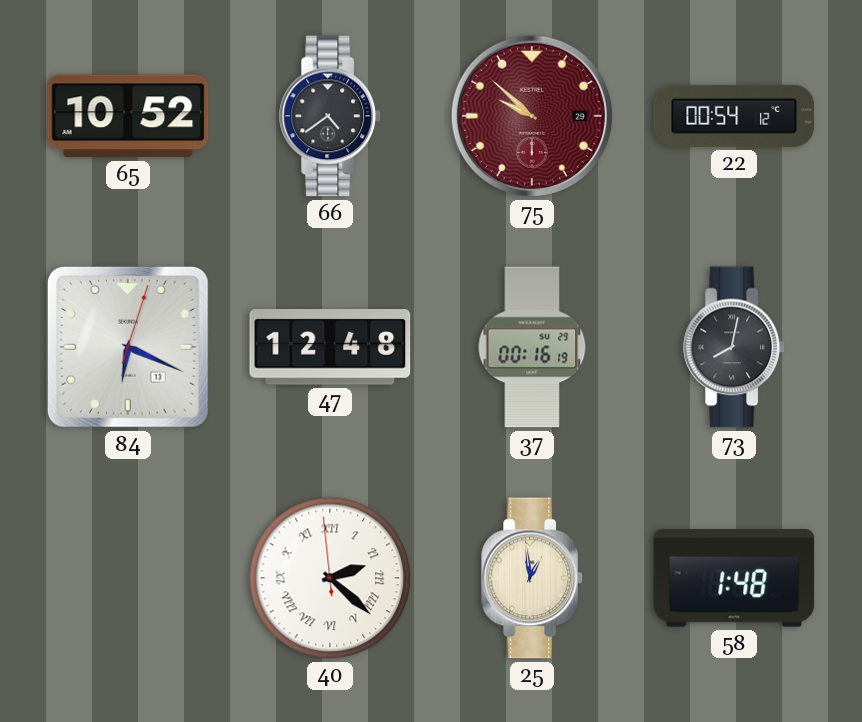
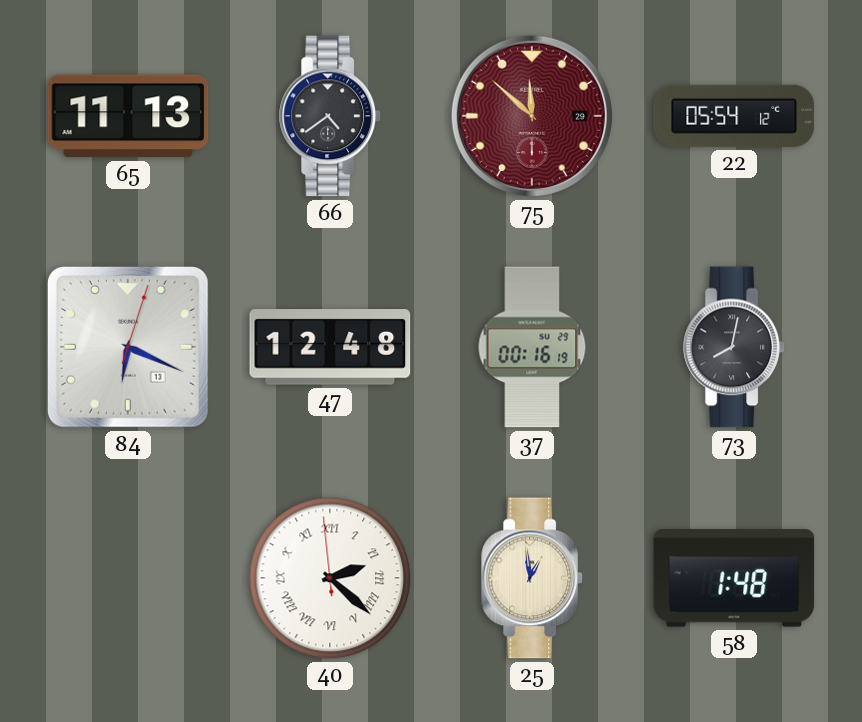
65: 10:52 -> 11:13
75: 9:52 -> 11:52
22: 00:54 -> 05:54
